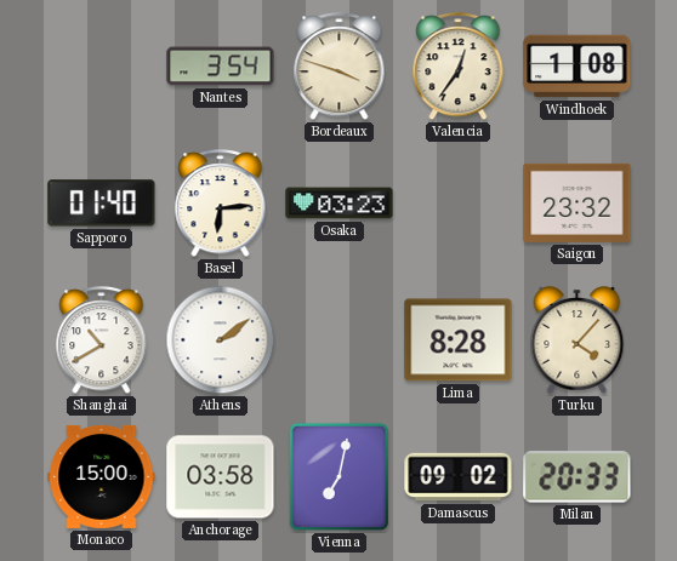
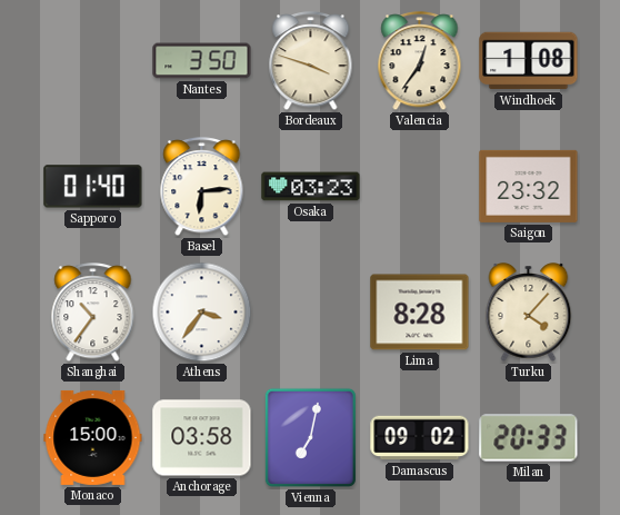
Nantes: 3:54 -> 3:50
Shanghai: 10:40 -> 10:36
Athens: 2:09 -> 3:36
